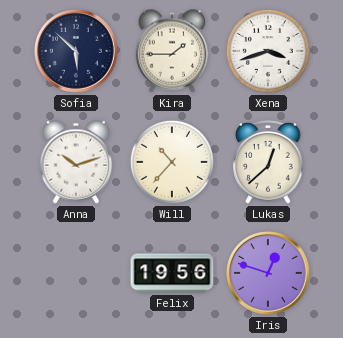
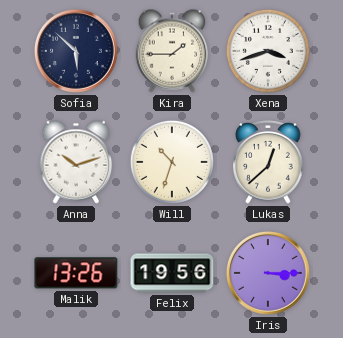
Will: 10:37 -> 10:33
Malik: none -> 13:26
Iris: 12:48 -> 3:15
